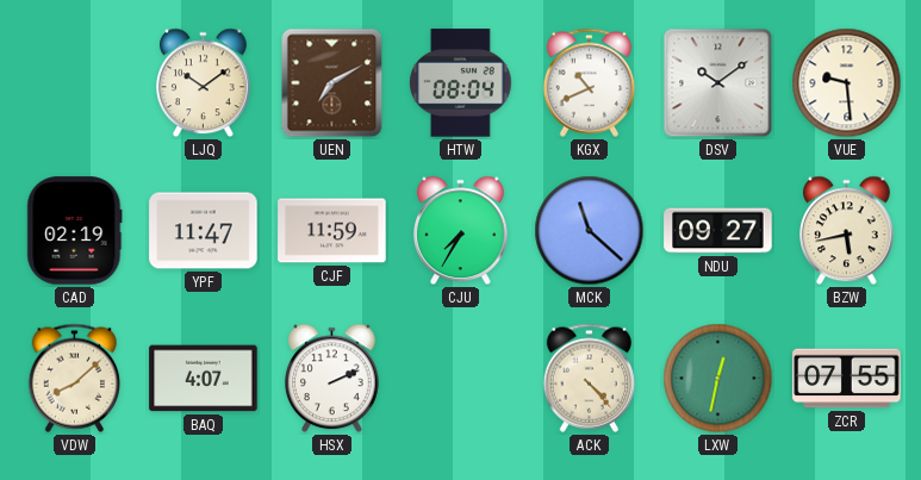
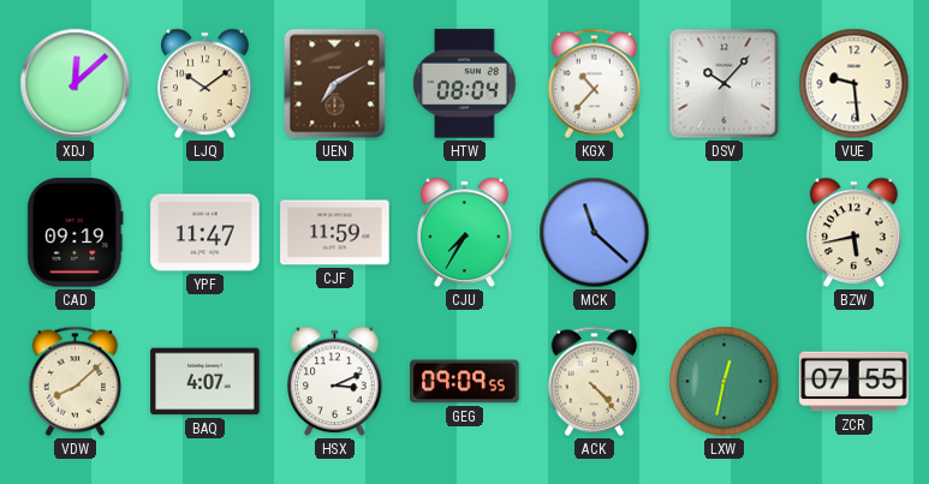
XDJ: none -> 12:08
KGX: 10:41 -> 10:37
DSV: 10:09 -> 10:07
CAD: 02:19 -> 09:19
NDU: 09:27 -> none
HSX: 2:11 -> 3:11
GEG: none -> 09:09
